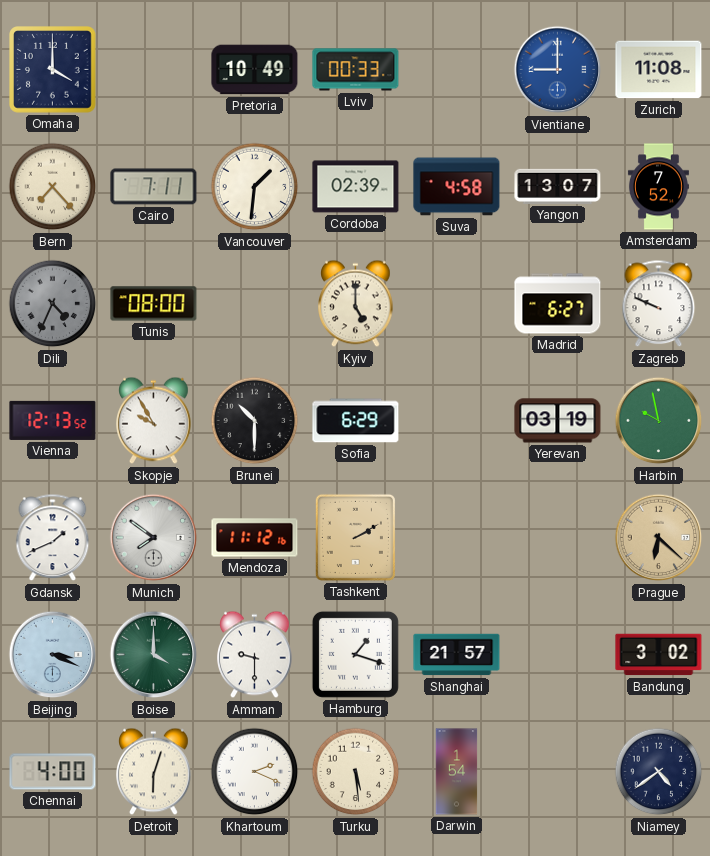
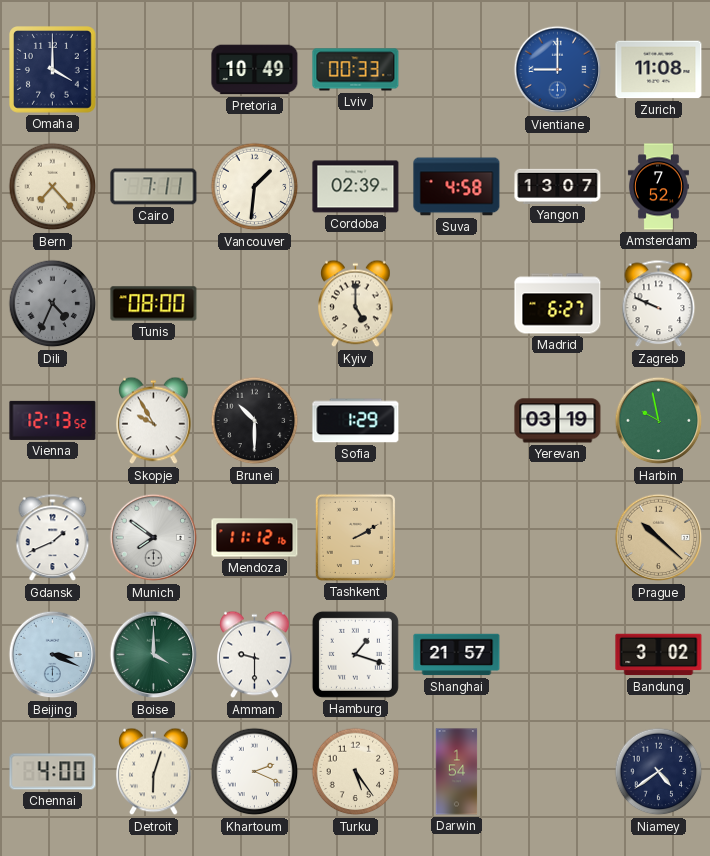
Sofia: 6:29 -> 1:29
Prague: 6:22 -> 10:22
Turku: 5:29 -> 5:24
